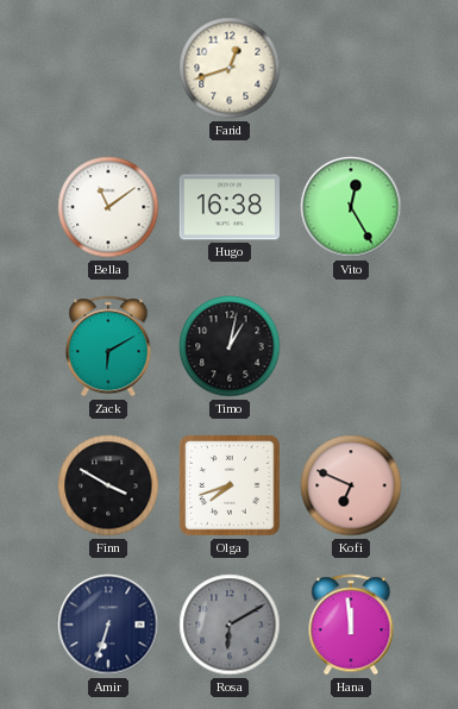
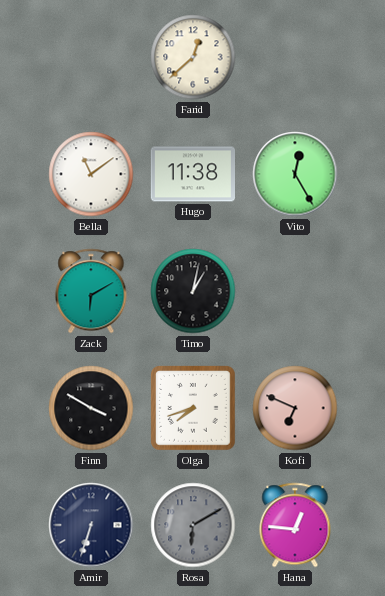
Farid: 12:42 -> 12:38
Hugo: 16:38 -> 11:38
Hana: 11:59 -> 12:46
